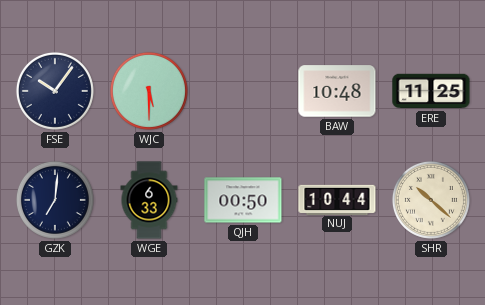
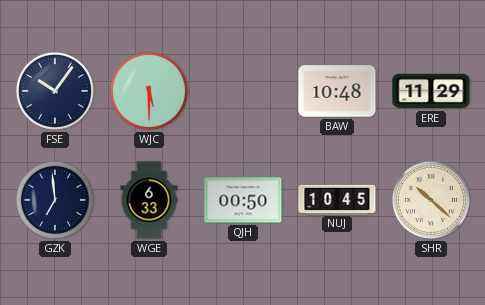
ERE: 11:25 -> 11:29
GZK: 7:01 -> 6:59
NUJ: 10:44 -> 10:45
